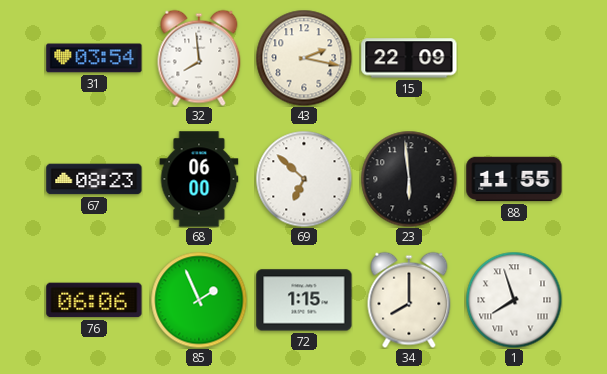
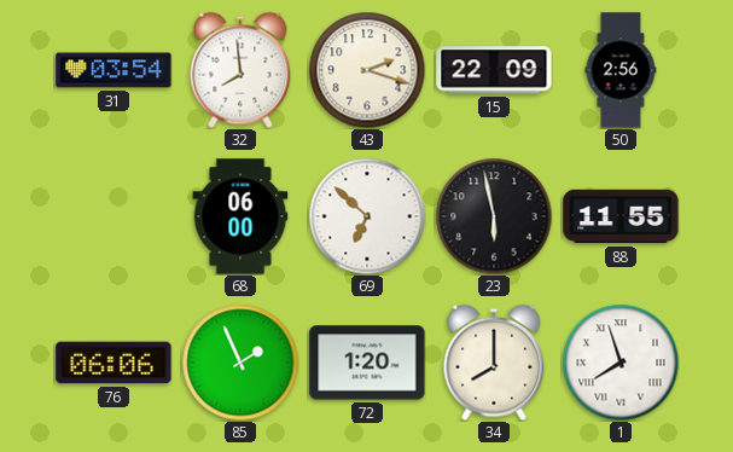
43: 2:17 -> 2:18
50: none -> 2:56
67: 08:23 -> none
23: 5:59 -> 5:58
72: 1:15 -> 1:20
